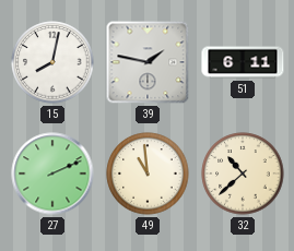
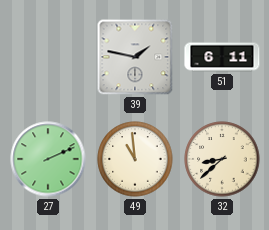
15: 8:02 -> none
32: 10:38 -> 8:38
